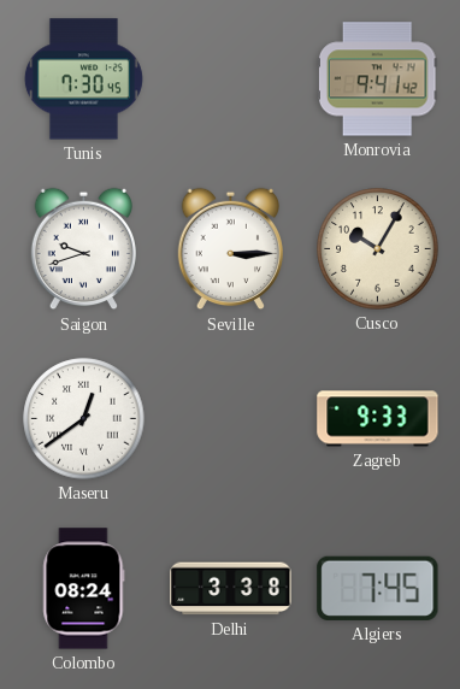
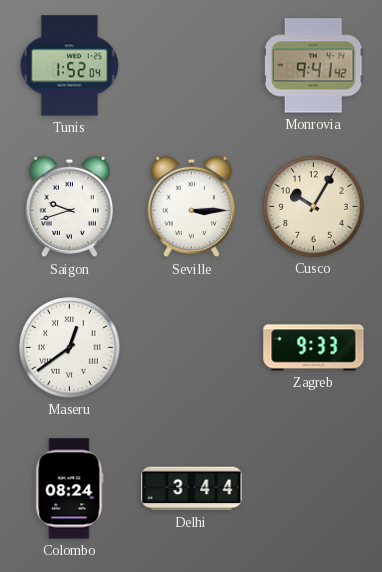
Tunis: 7:30 -> 1:52
Delhi: 3:38 -> 3:44
Algiers: 7:45 -> none
